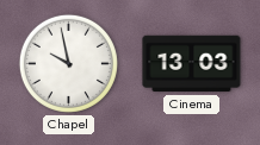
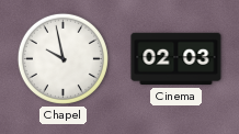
Cinema: 13:03 -> 02:03
